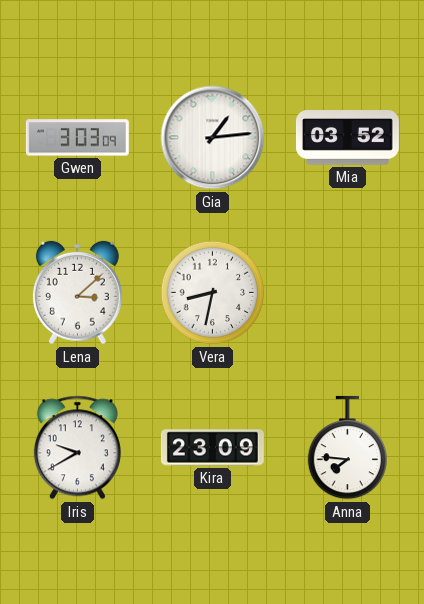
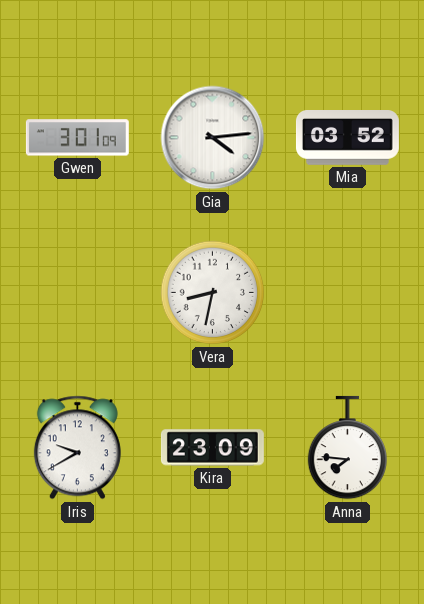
Gwen: 3:03 -> 3:01
Gia: 1:14 -> 4:14
Lena: 3:08 -> none
